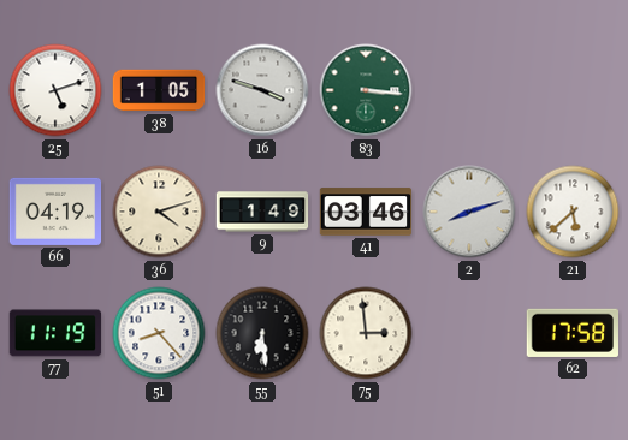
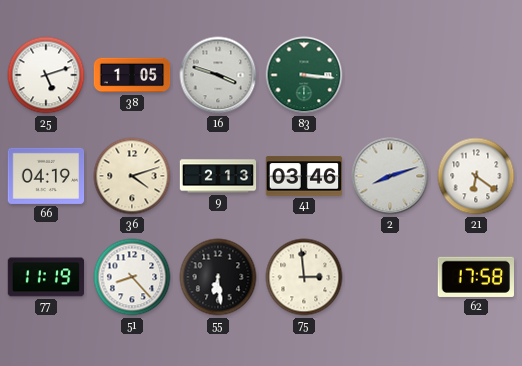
9: 1:49 -> 2:13
21: 5:38 -> 6:21
